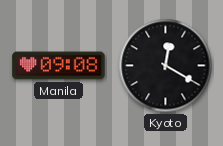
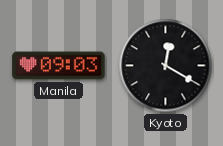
Manila: 09:08 -> 09:03
